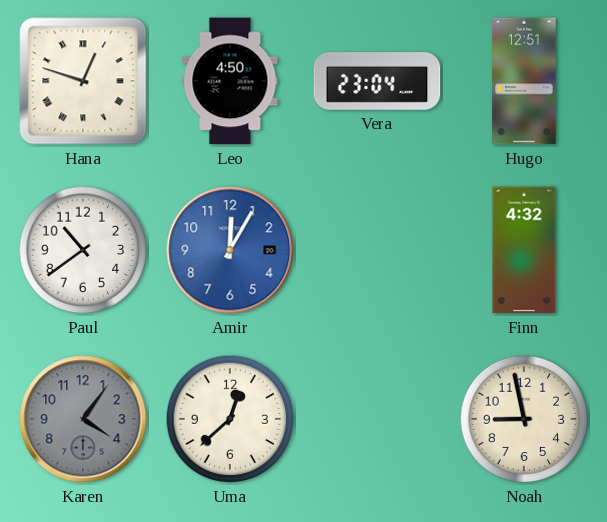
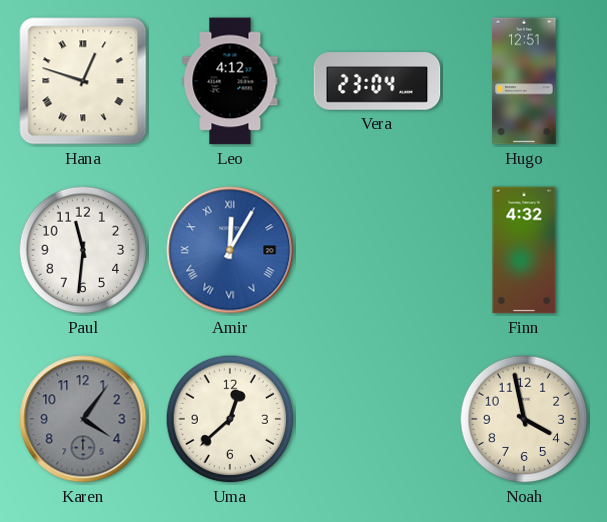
Leo: 4:50 -> 4:12
Paul: 10:39 -> 11:31
Amir numerals: Arabic -> Roman
Noah: 8:58 -> 3:58
